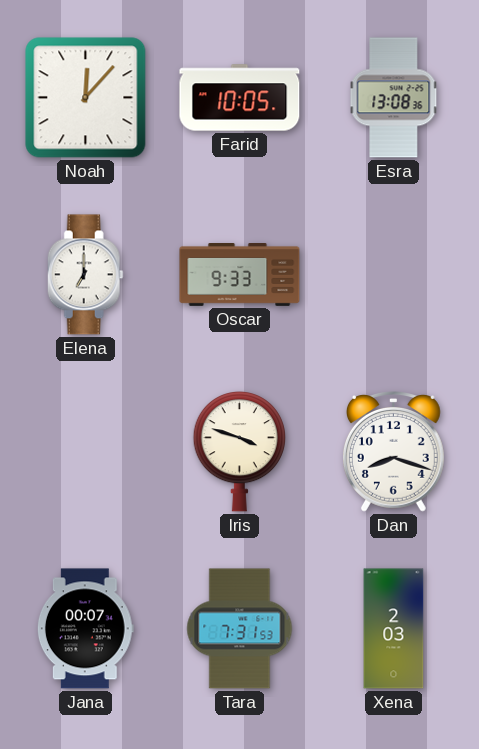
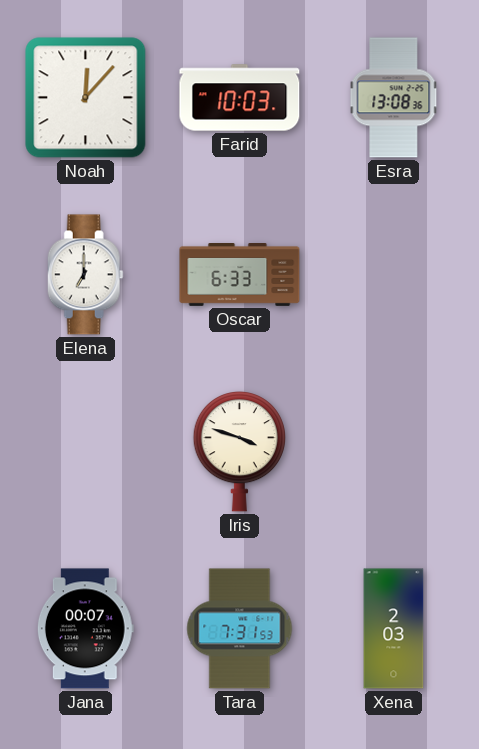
Farid: 10:05 -> 10:03
Oscar: 9:33 -> 6:33
Dan: 8:18 -> none
